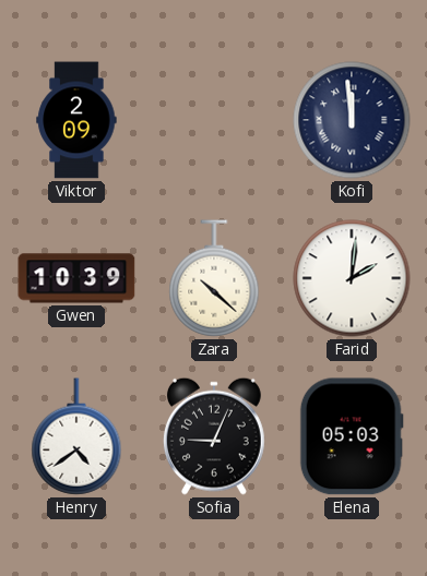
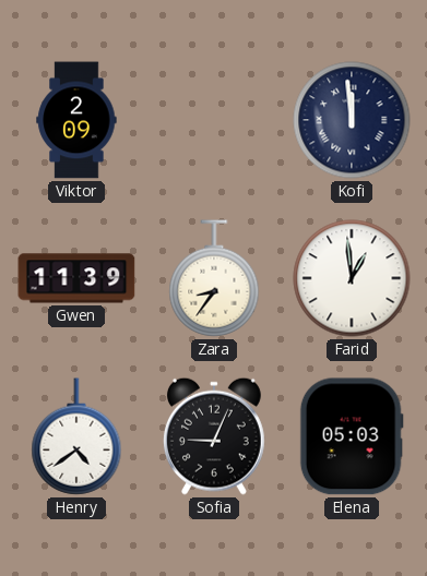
Gwen: 10:39 -> 11:39
Zara: 10:22 -> 8:36
Farid: 2:01 -> 12:59
